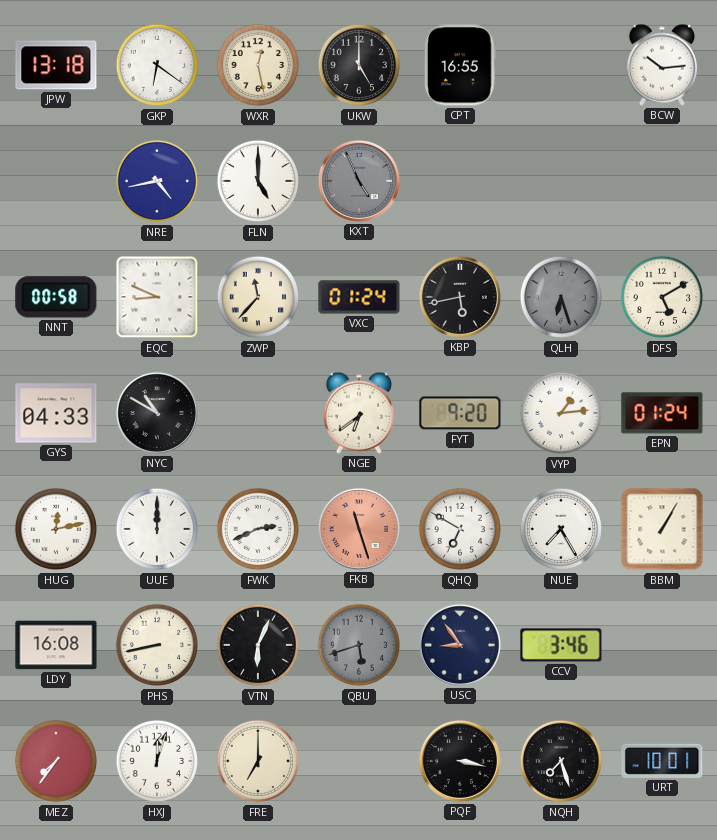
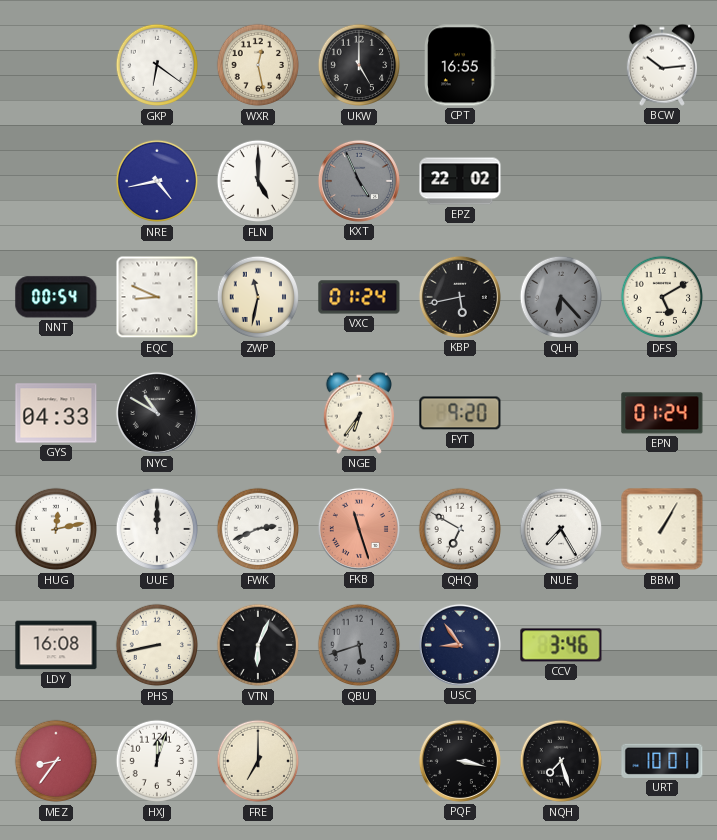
JPW: 13:18 -> none
EPZ: none -> 22:02
NNT: 00:58 -> 00:54
ZWP: 11:37 -> 11:32
QLH: 6:27 -> 6:23
NGE: 6:39 -> 6:36
VYP: 1:14 -> none
MEZ: 7:36 -> 8:36
